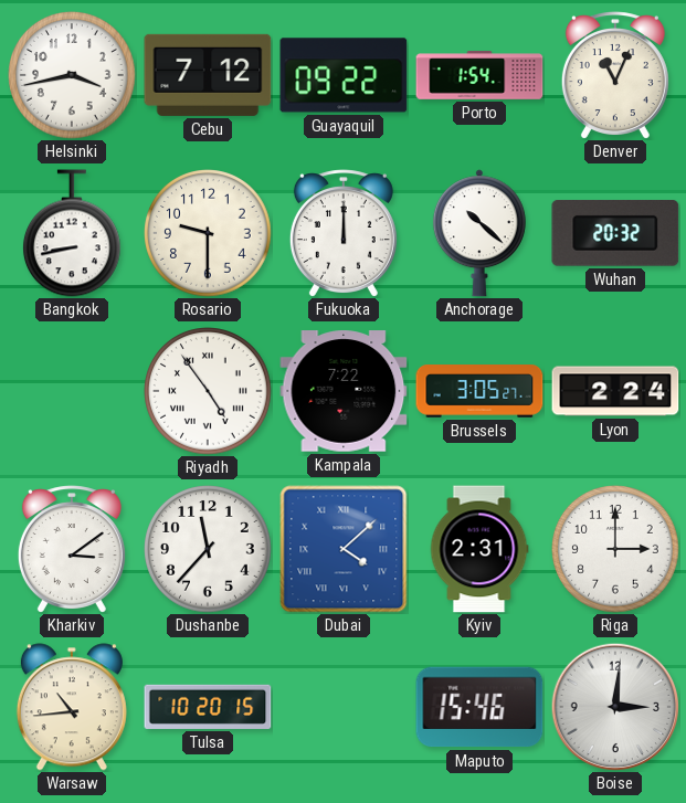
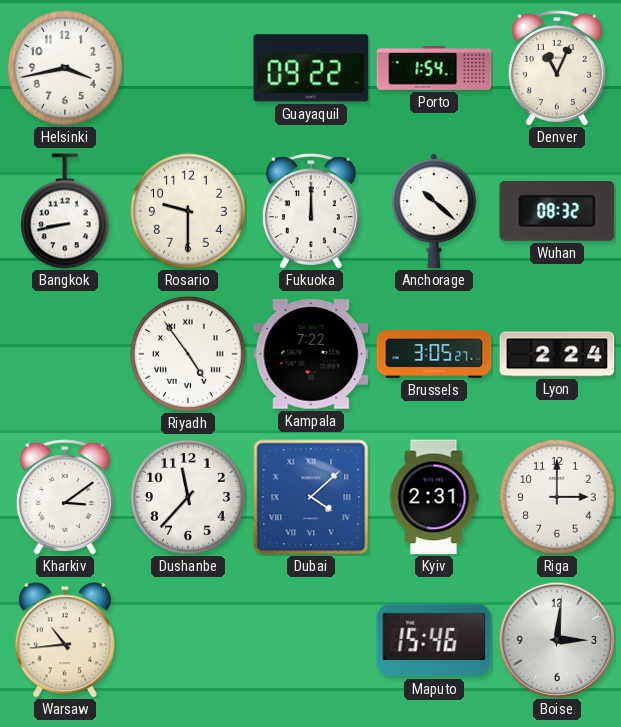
Cebu: 7:12 -> none
Wuhan: 20:32 -> 08:32
Tulsa: 10:20 -> none
